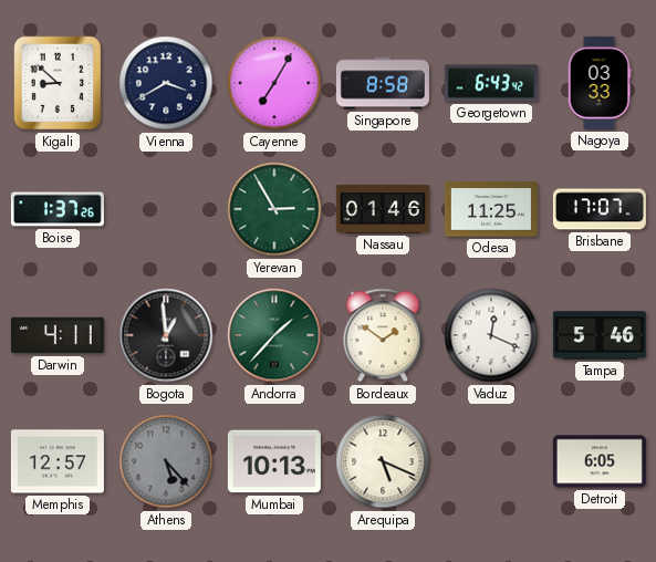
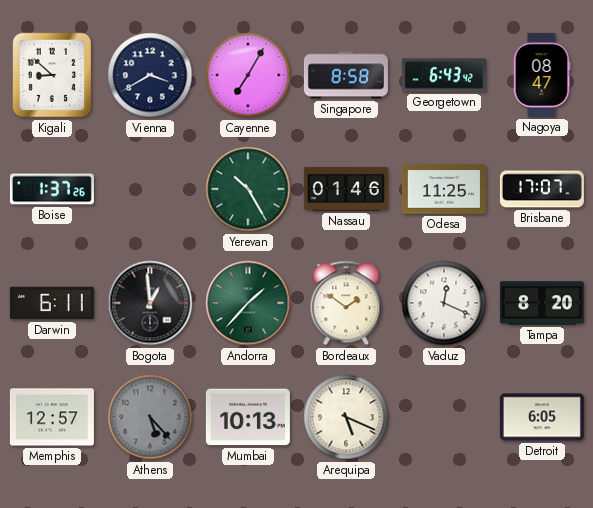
Nagoya: 03:33 -> 08:47
Yerevan: 2:55 -> 10:25
Darwin: 4:11 -> 6:11
Tampa: 5:46 -> 8:20
